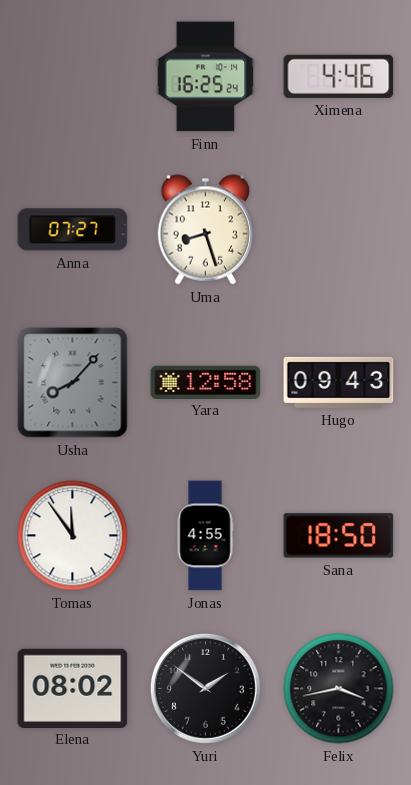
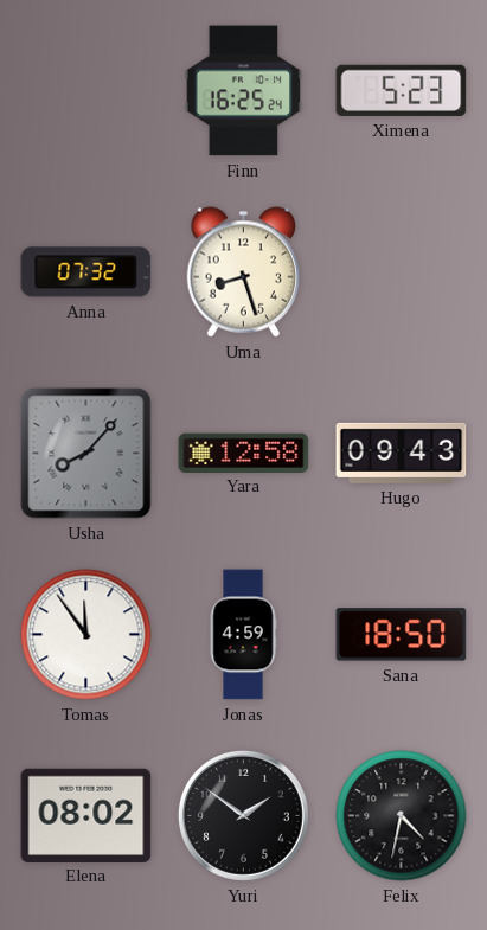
Ximena: 4:46 -> 5:23
Anna: 07:27 -> 07:32
Jonas: 4:55 -> 4:59
Felix: 3:43 -> 4:32
